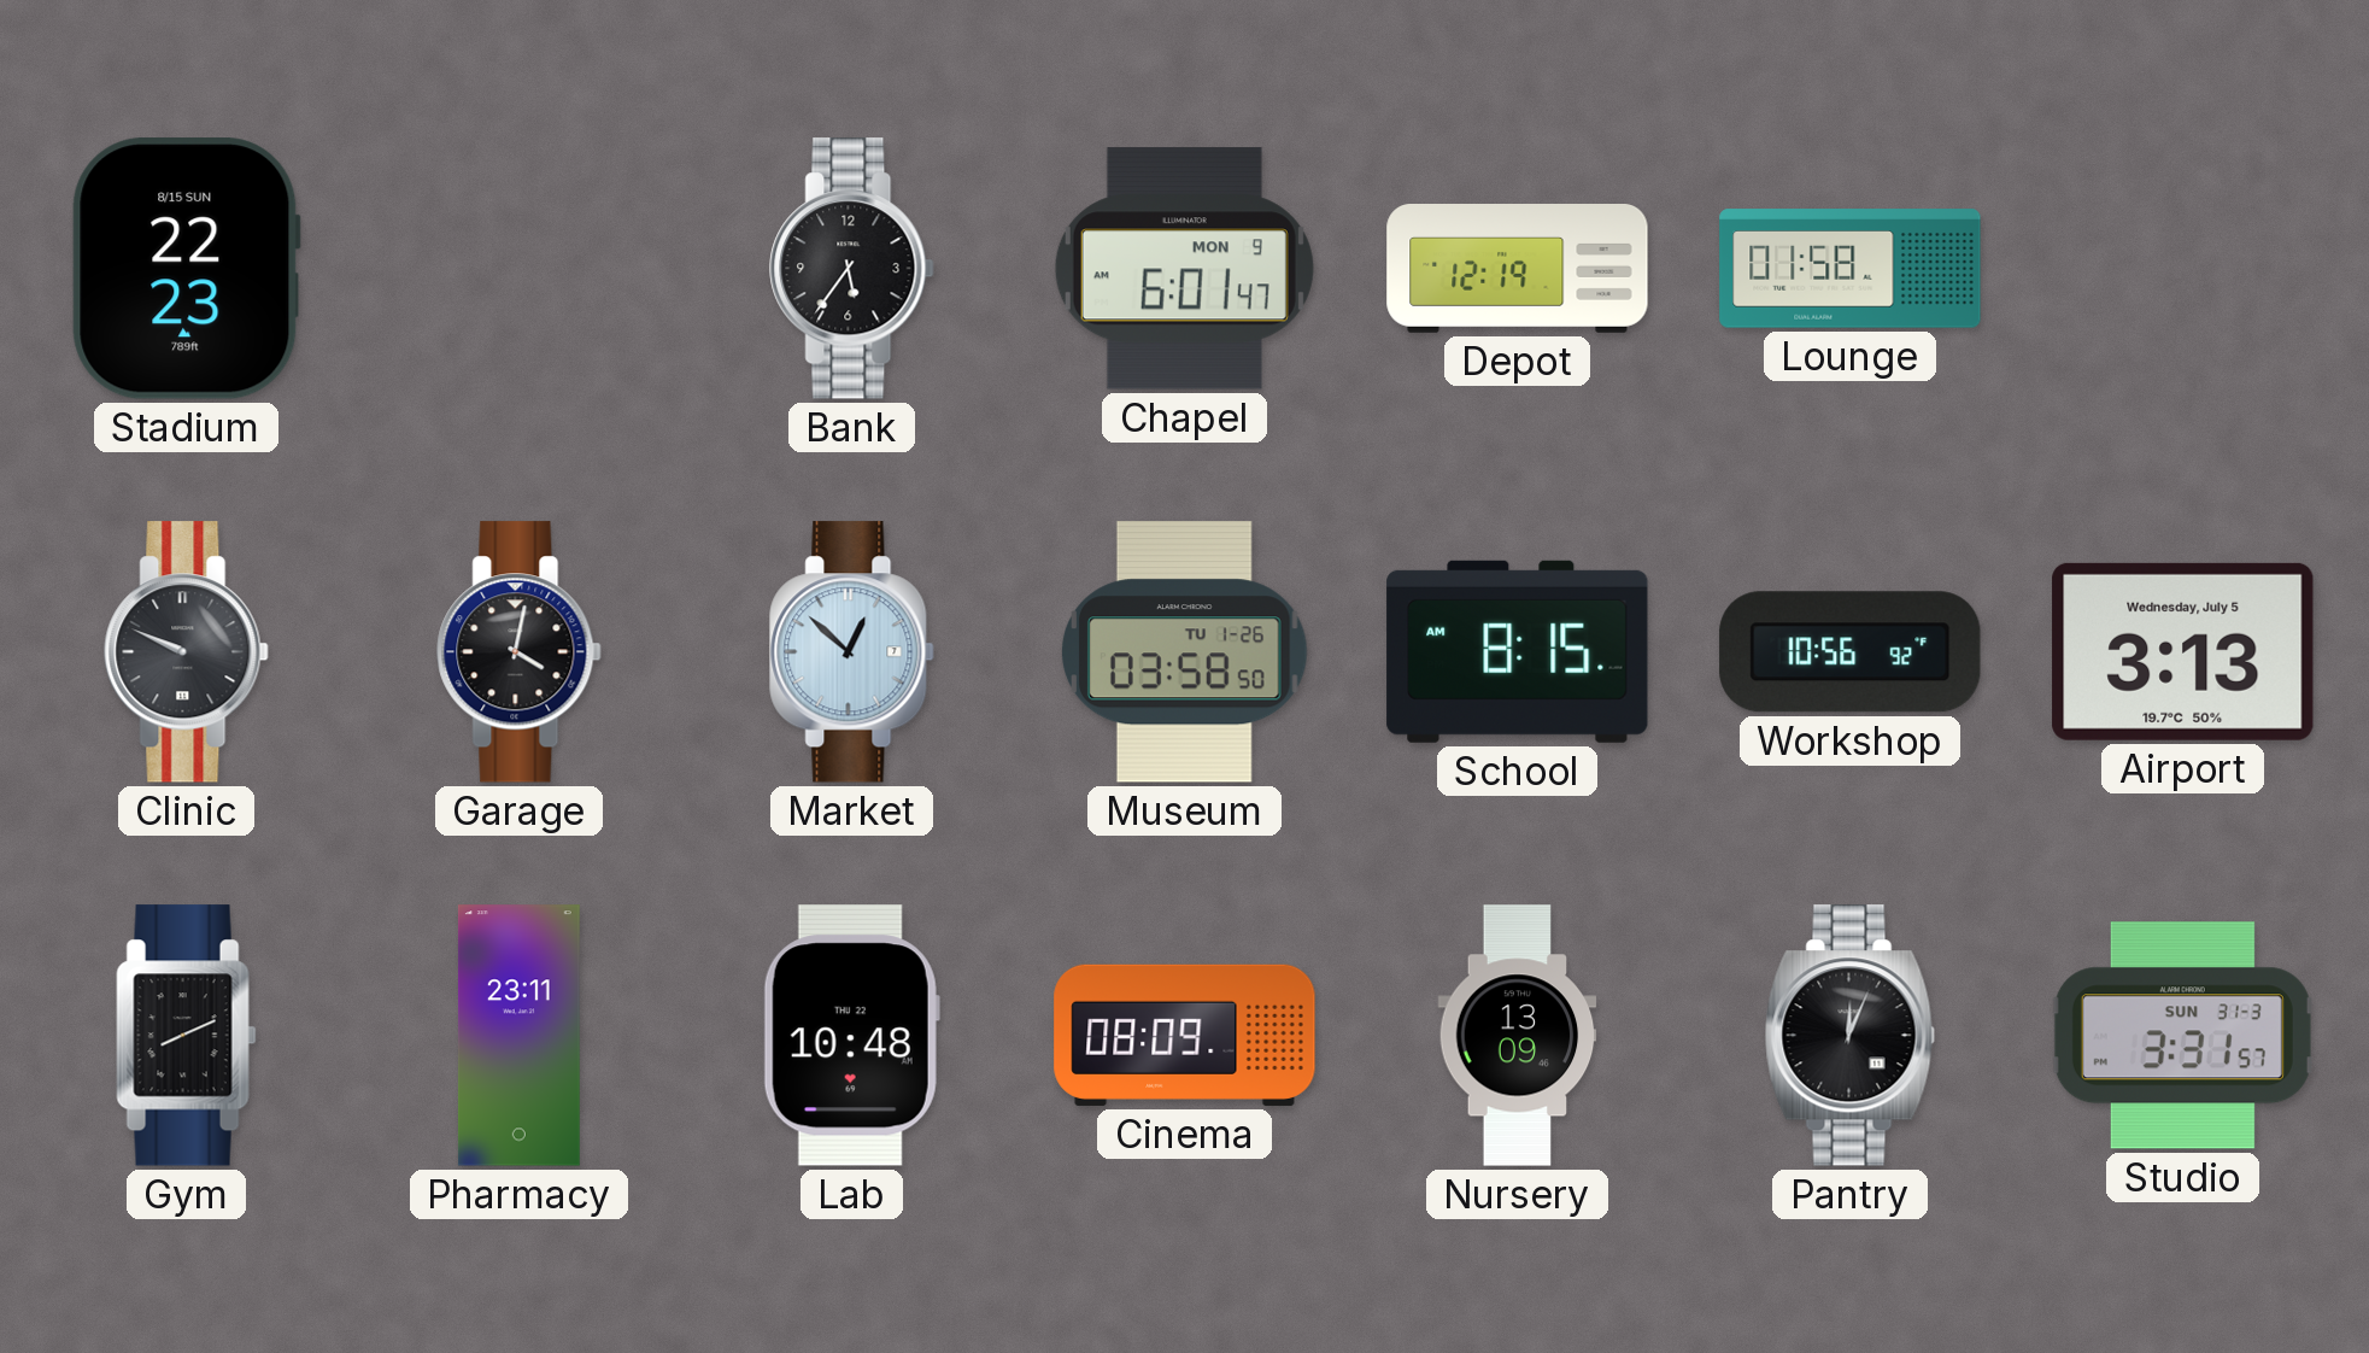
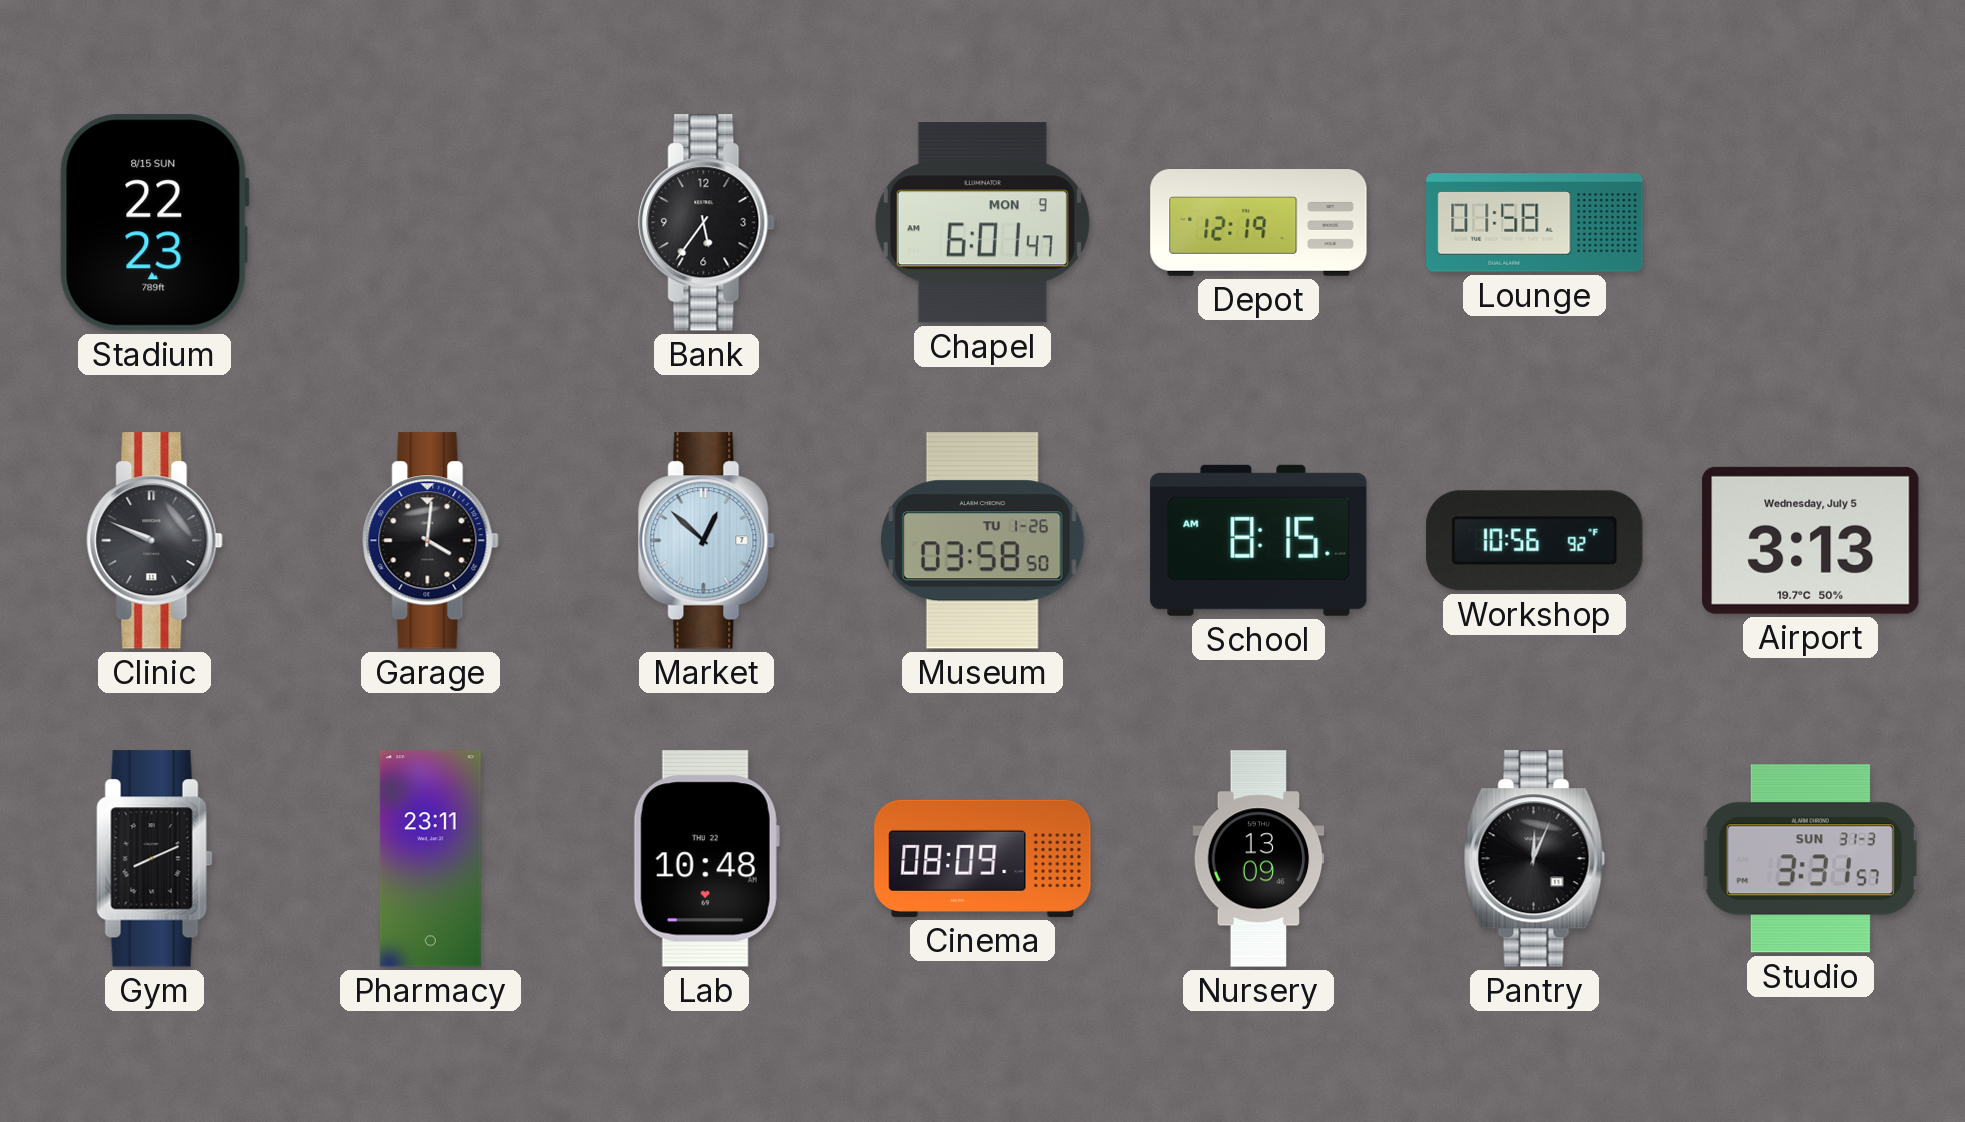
Garage: 4:02 -> 4:01
